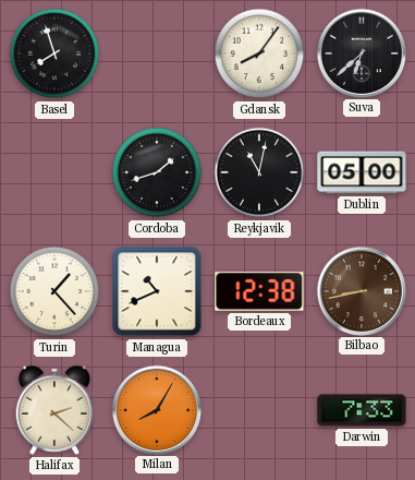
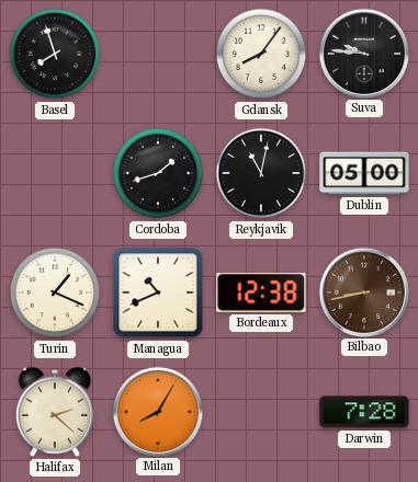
Suva: 6:38 -> 9:46
Turin: 1:23 -> 1:19
Darwin: 7:33 -> 7:28
